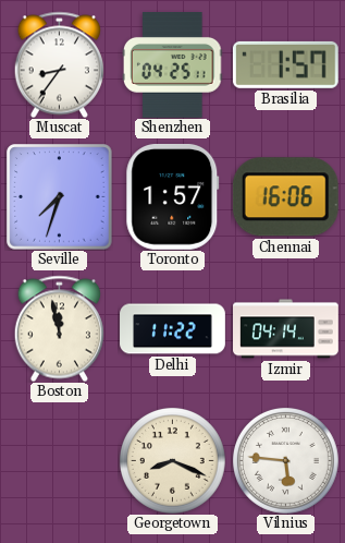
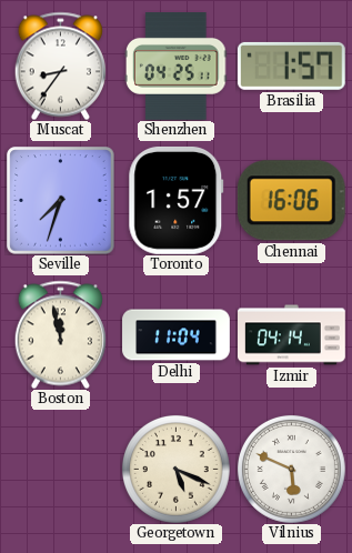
Delhi: 11:22 -> 11:04
Georgetown: 8:19 -> 5:19
Vilnius: 5:46 -> 5:49
